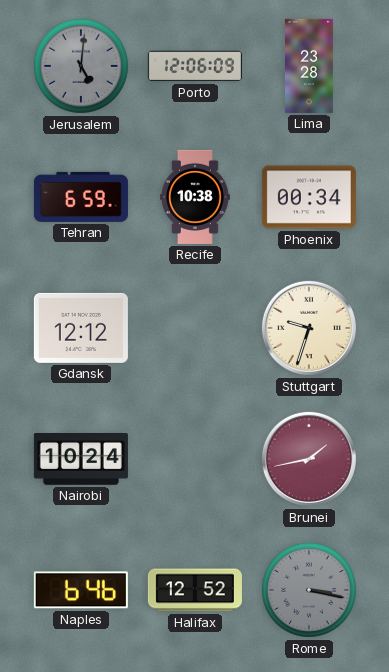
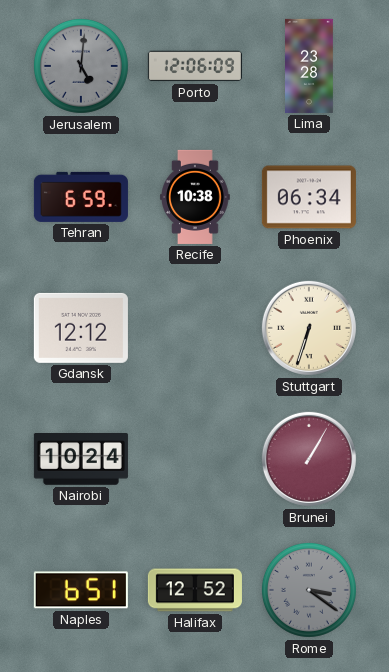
Phoenix: 00:34 -> 06:34
Stuttgart: 9:33 -> 6:33
Brunei: 1:43 -> 1:05
Naples: 6:46 -> 6:51
Rome: 3:17 -> 3:21
